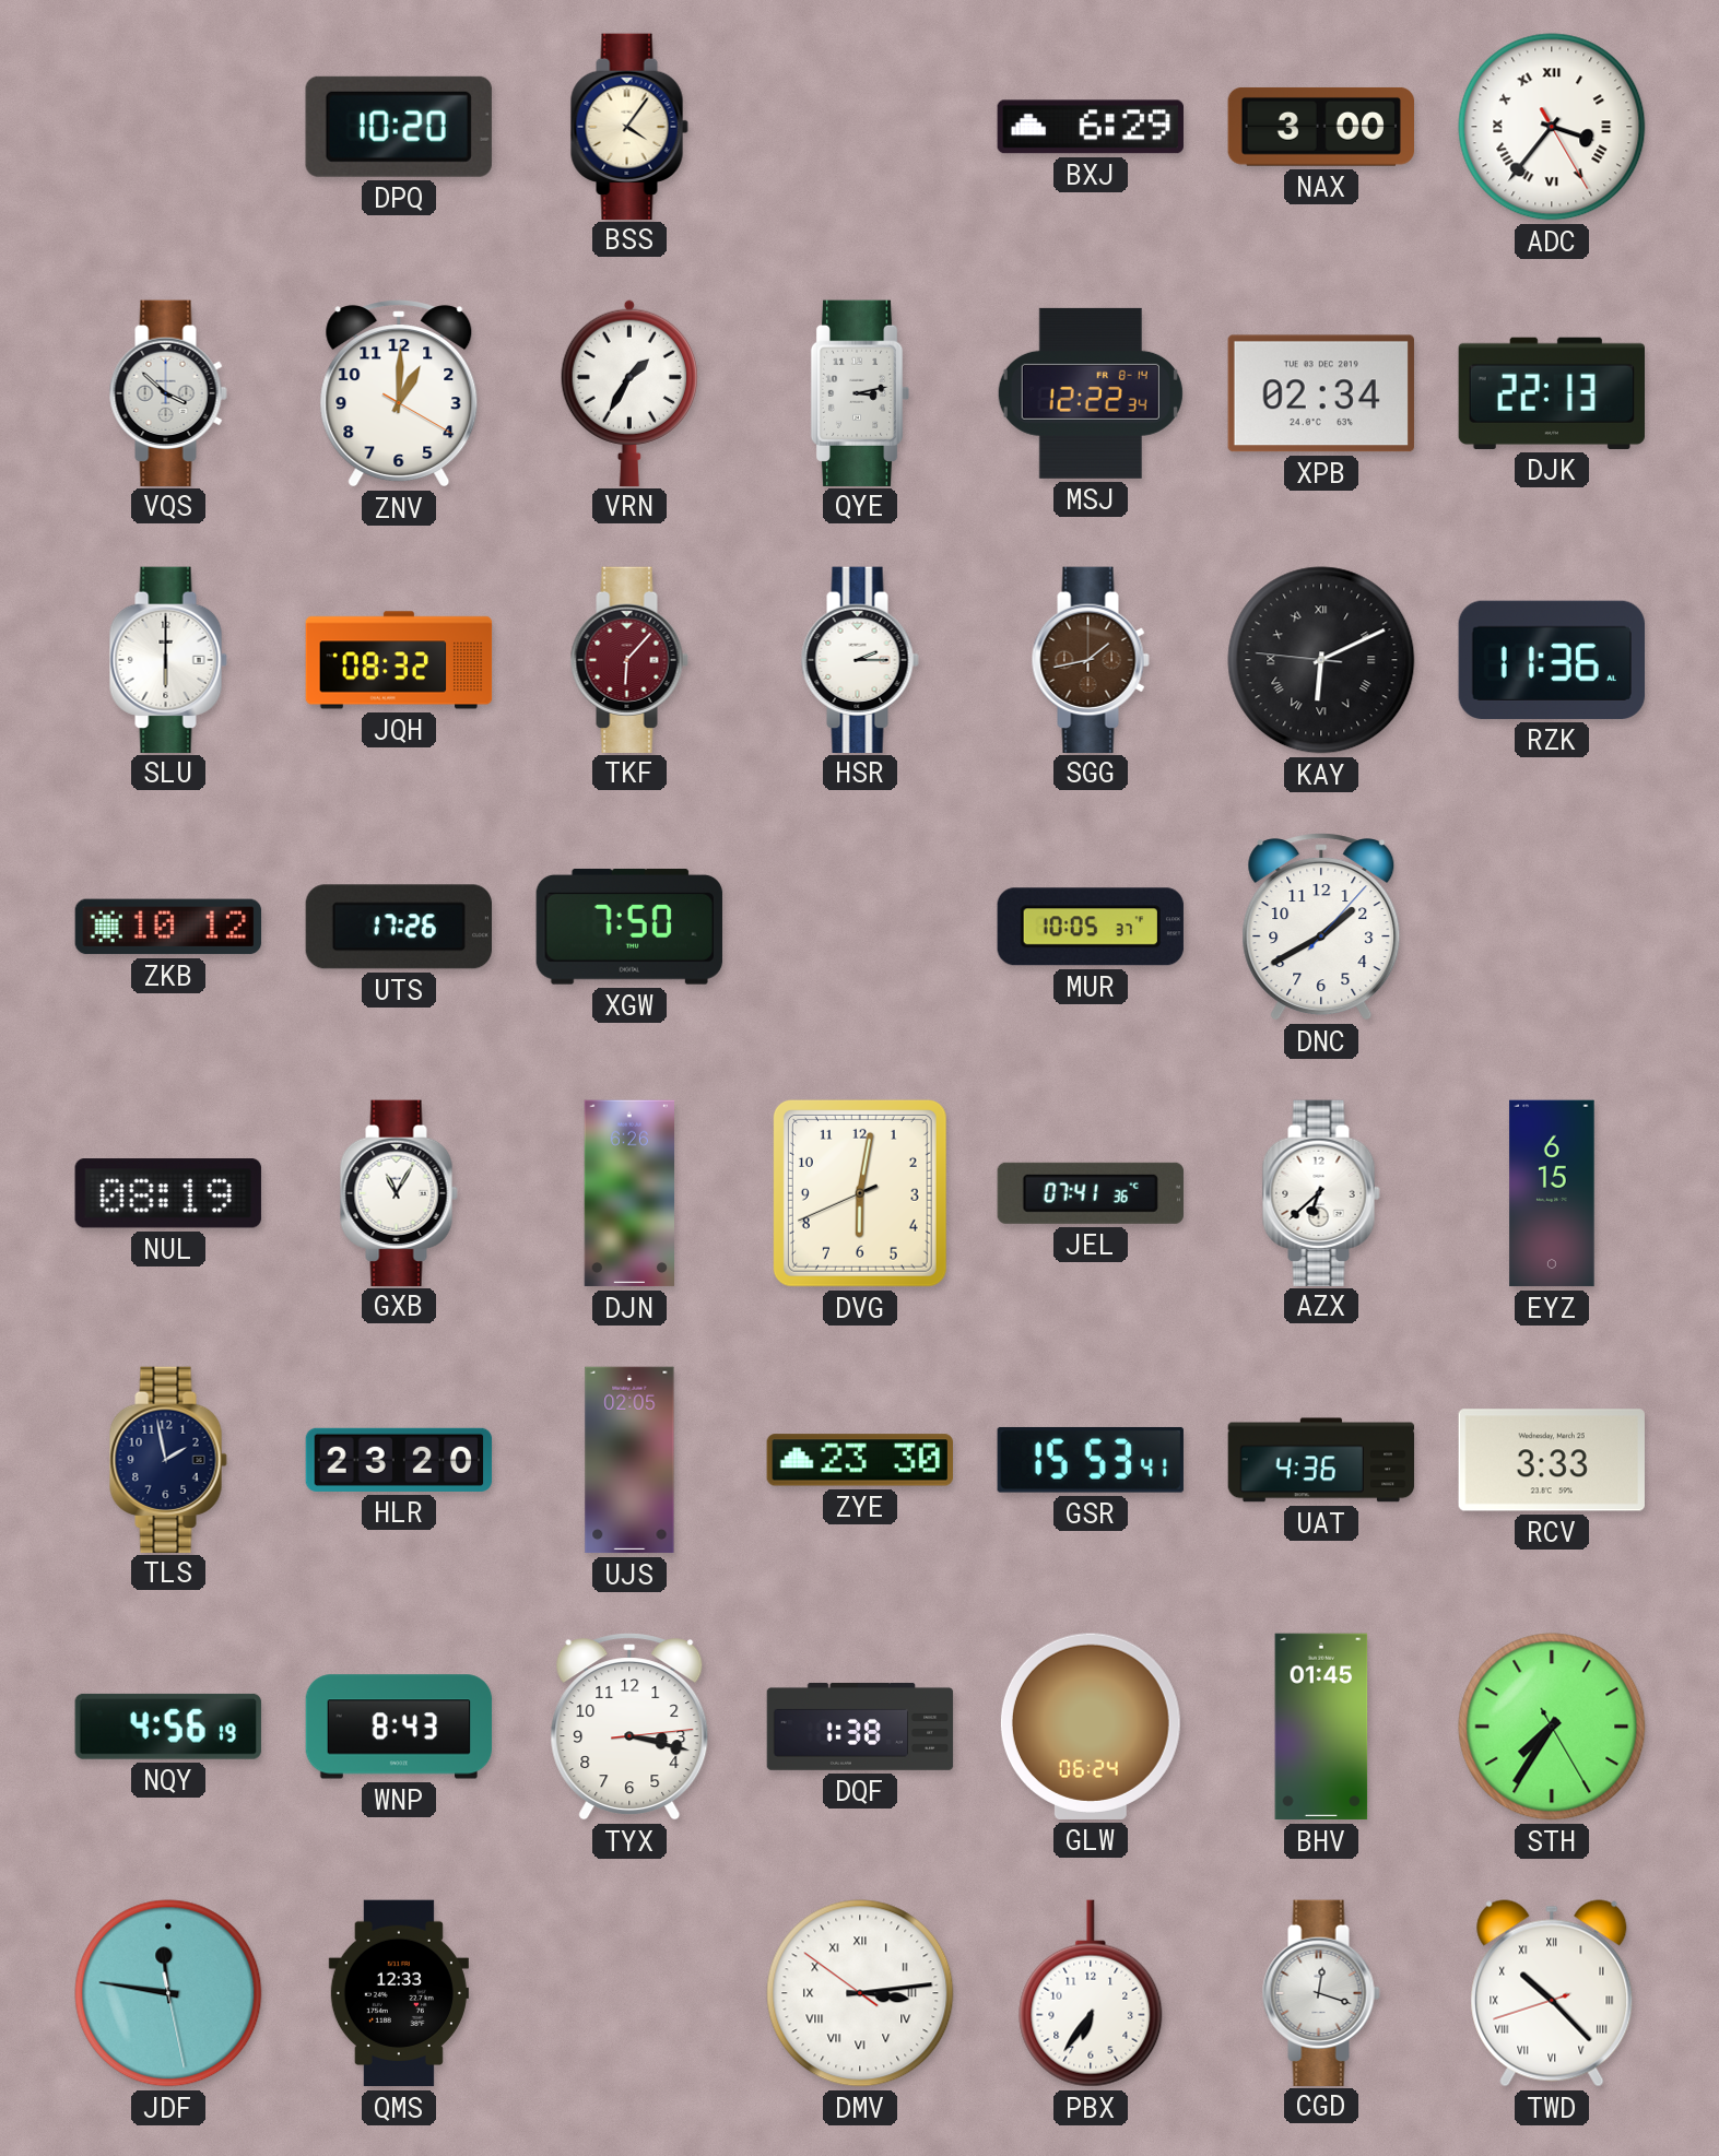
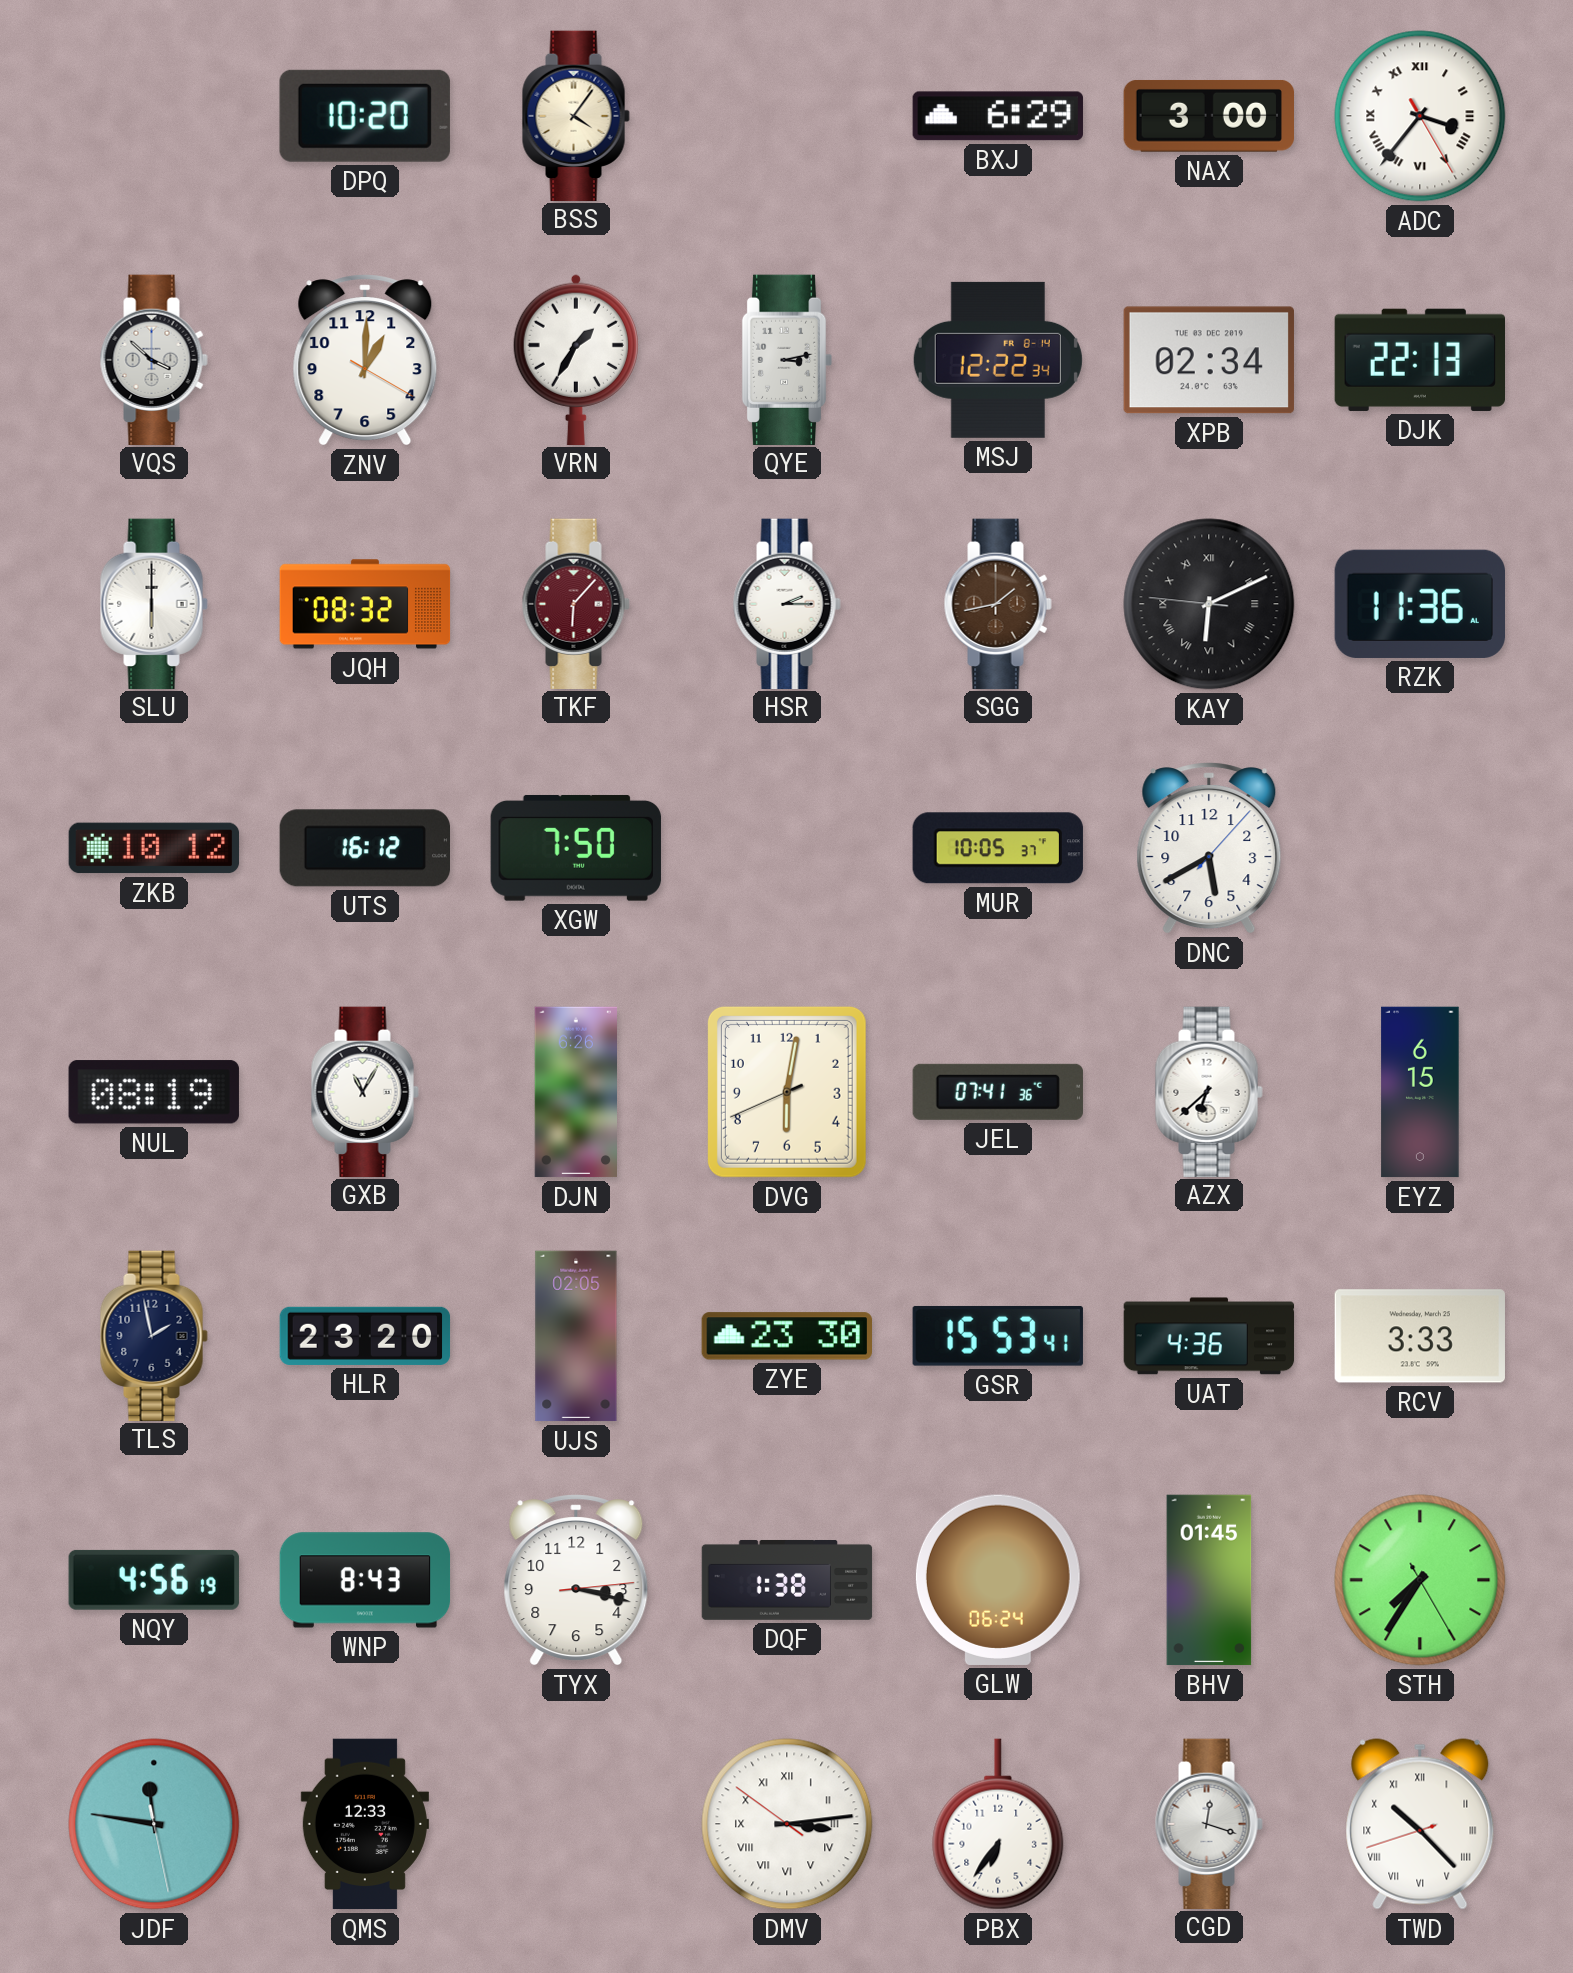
UTS: 17:26 -> 16:12
DNC: 1:40 -> 5:40
